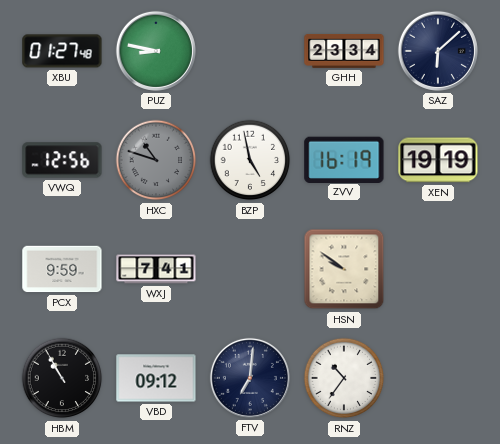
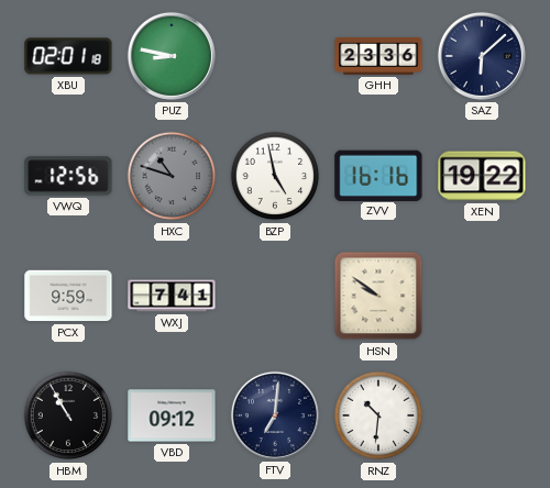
XBU: 01:27 -> 02:01
GHH: 23:34 -> 23:36
ZVV: 16:19 -> 16:16
XEN: 19:19 -> 19:22
RNZ: 10:36 -> 10:31
